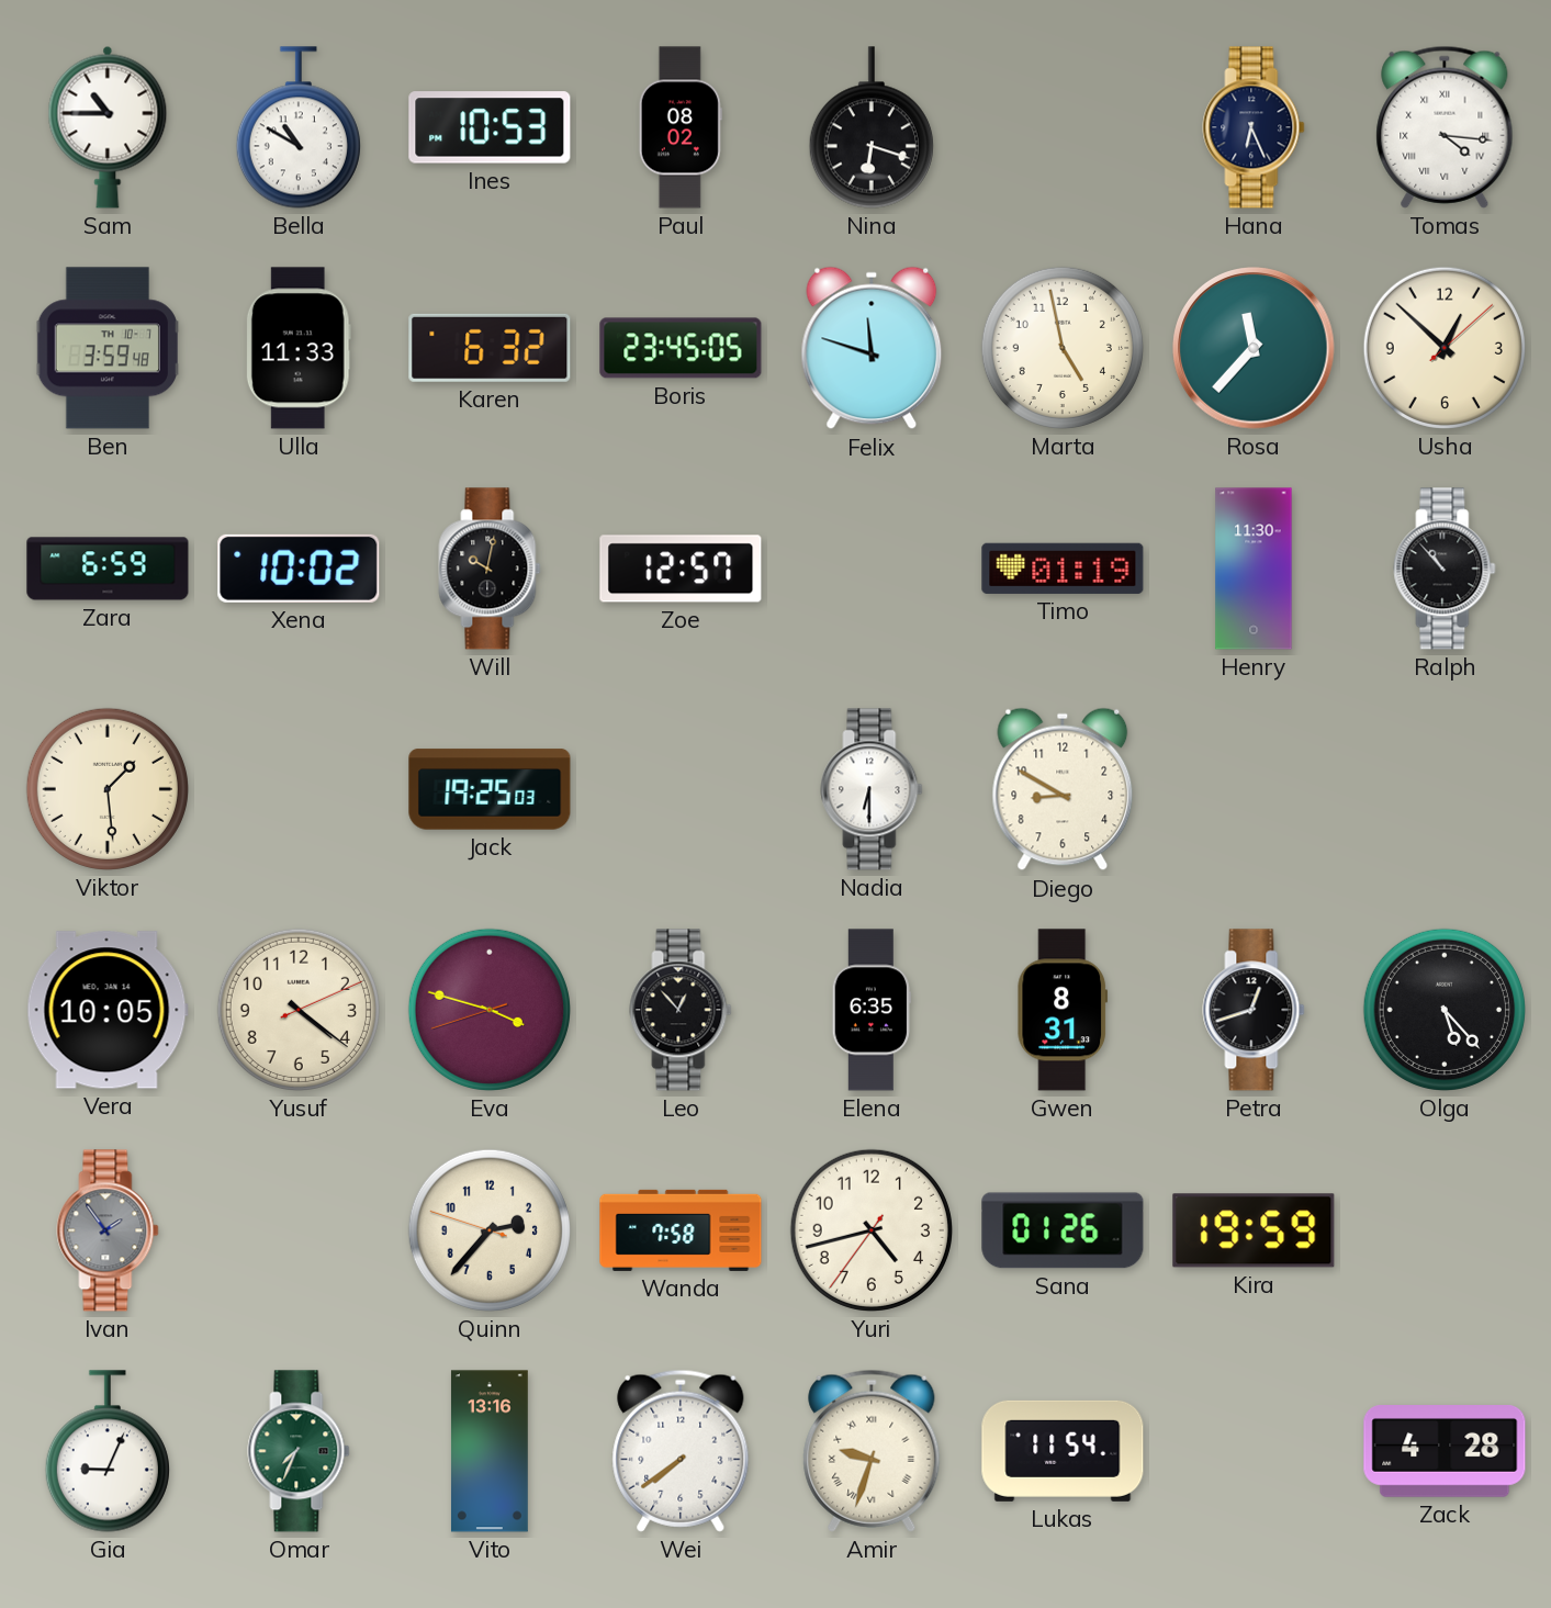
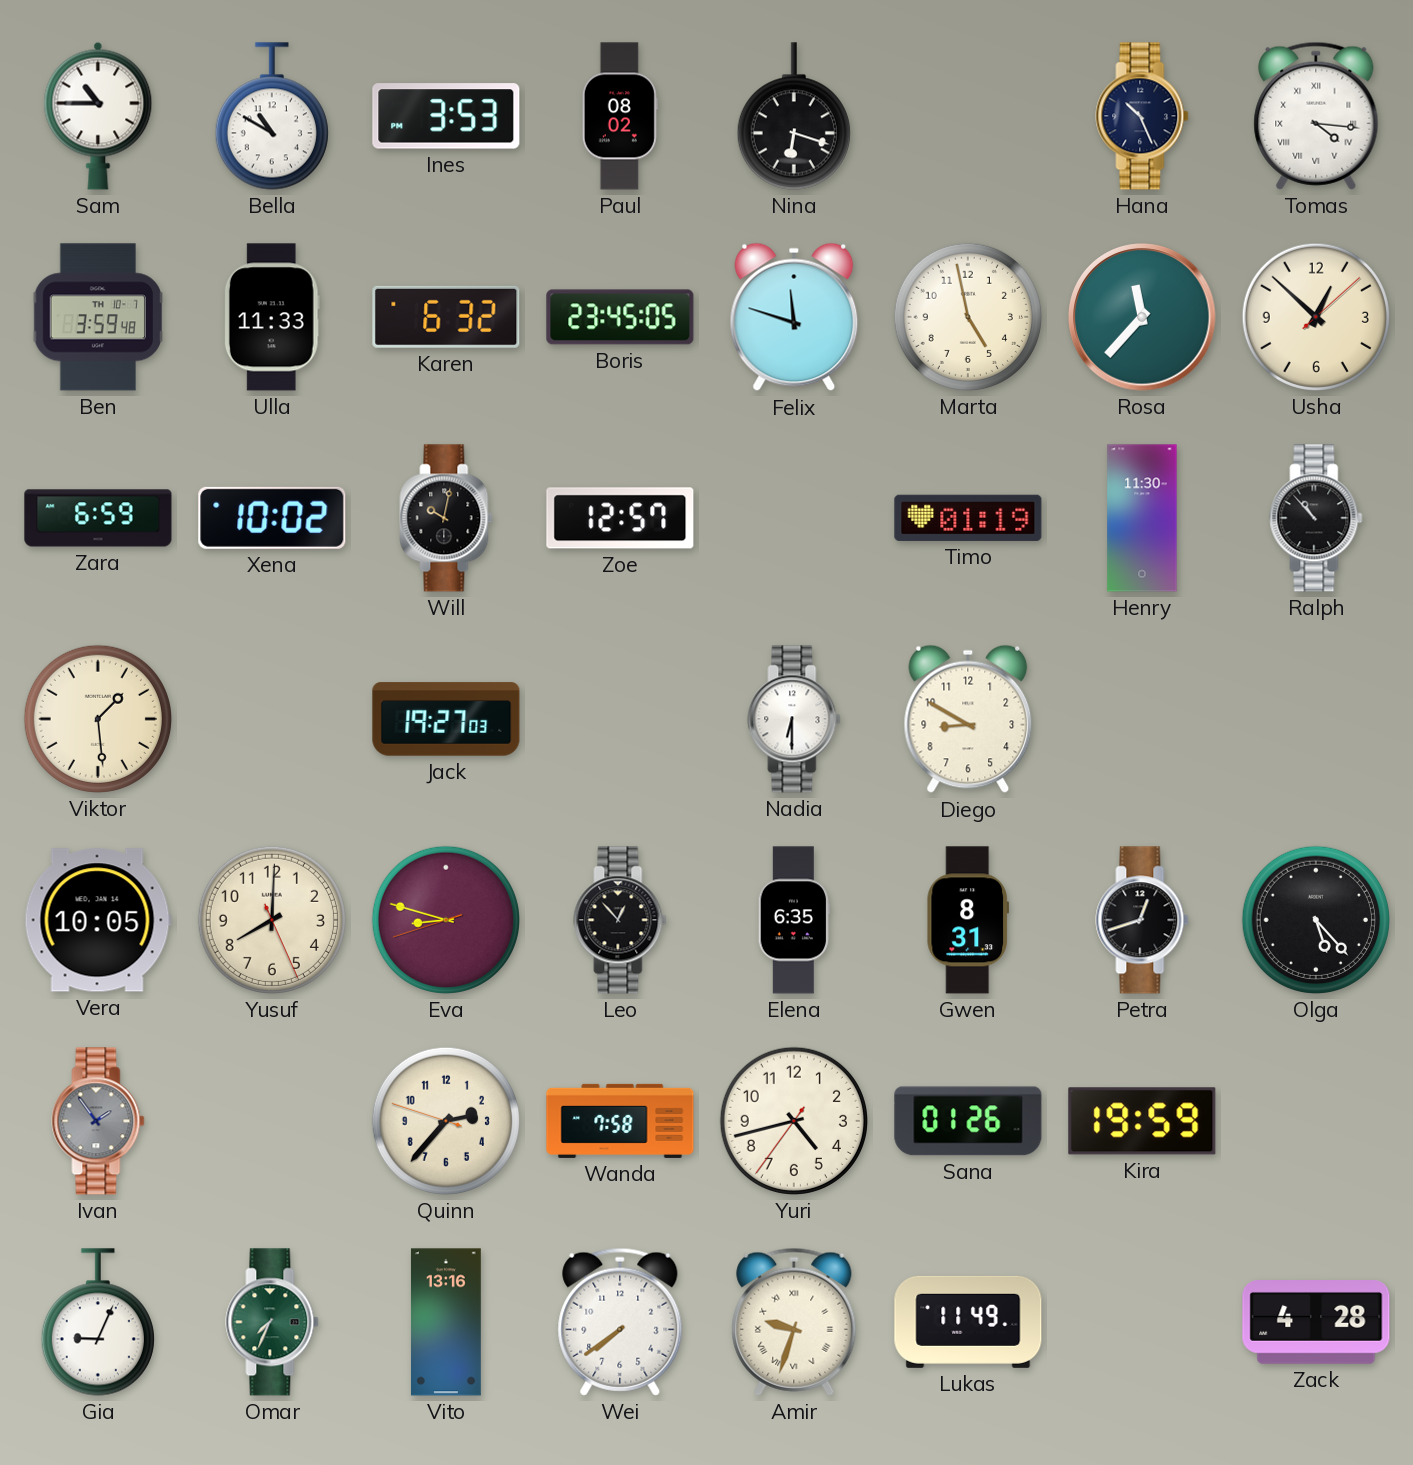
Ines: 10:53 -> 3:53
Hana: 6:26 -> 10:26
Jack: 19:25 -> 19:27
Yusuf: 4:21 -> 8:00
Eva: 3:47 -> 8:47
Lukas: 11:54 -> 11:49
